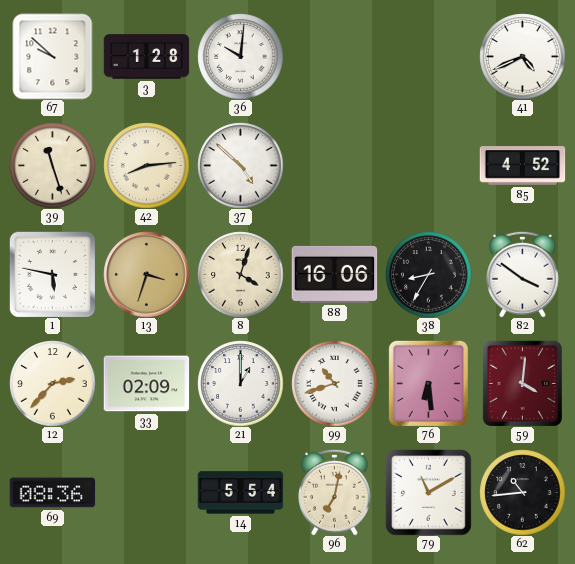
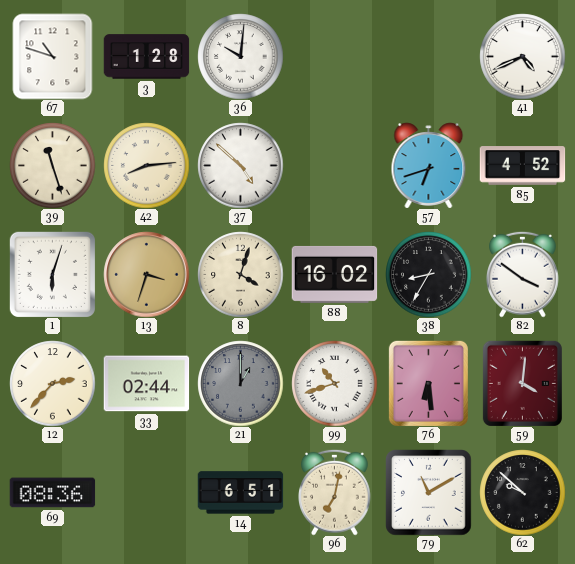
67: 9:52 -> 10:48
57: none -> 6:42
1: 5:47 -> 6:03
88: 16:06 -> 16:02
33: 02:09 -> 02:44
21 dial: white -> grey
14: 5:54 -> 6:51
62: 10:44 -> 9:52
